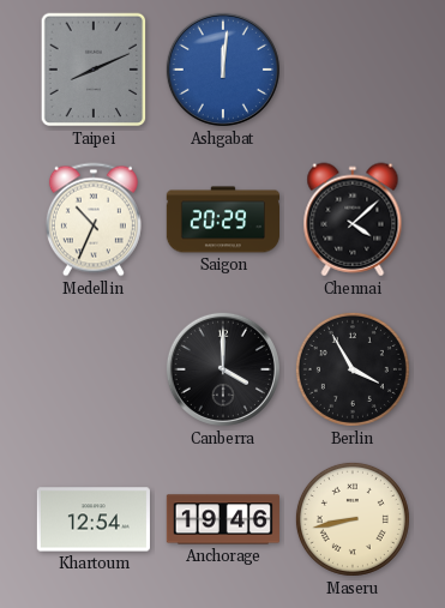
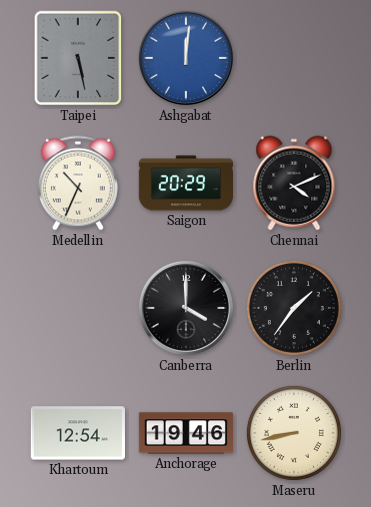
Taipei: 8:11 -> 5:28
Chennai: 4:08 -> 4:11
Berlin: 3:55 -> 1:36
